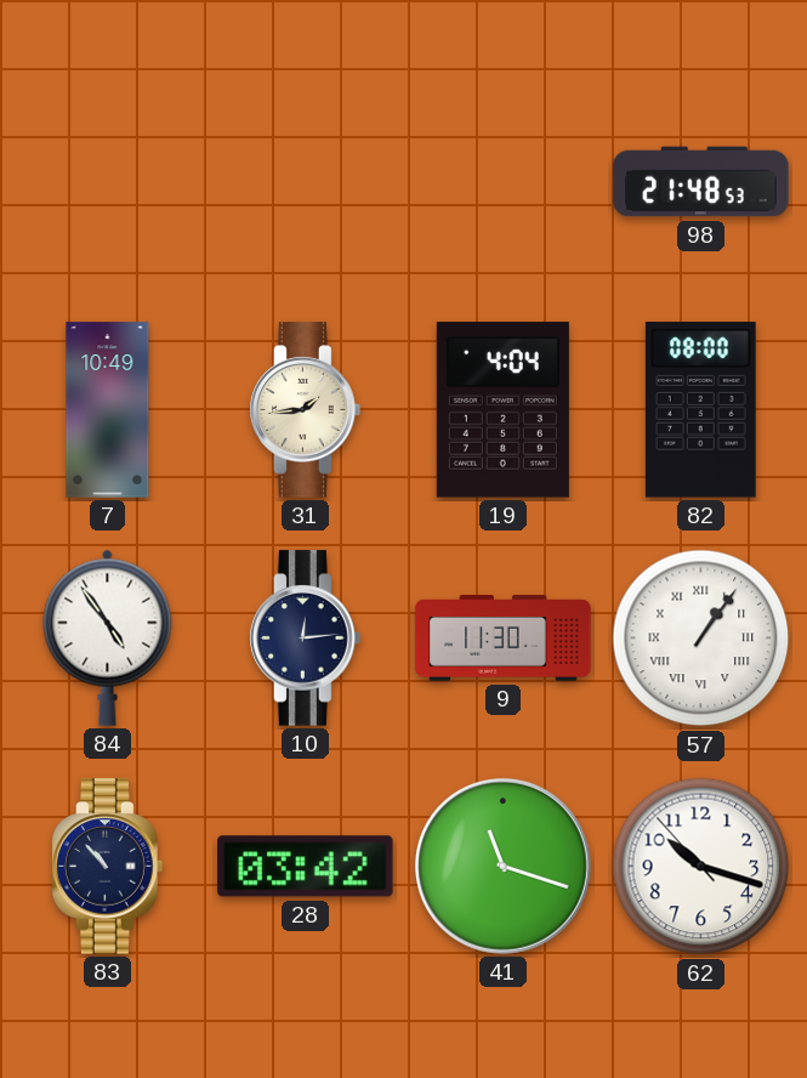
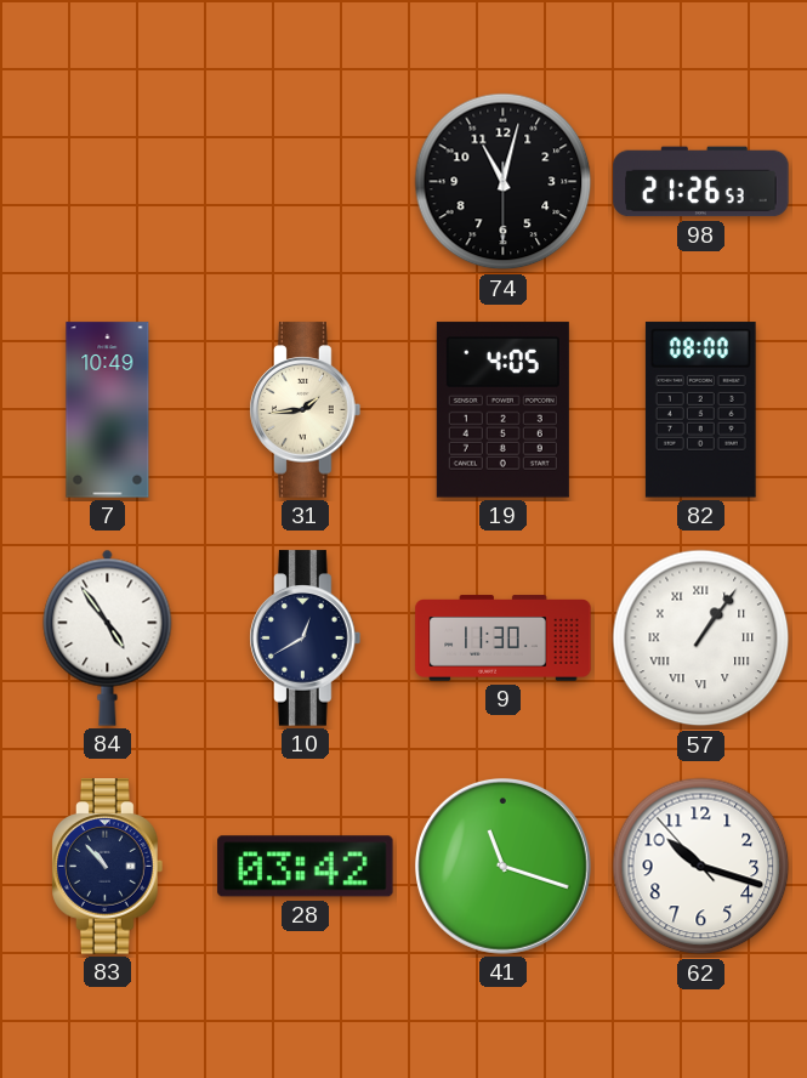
74: none -> 11:02
98: 21:48 -> 21:26
19: 4:04 -> 4:05
10: 12:14 -> 12:40
